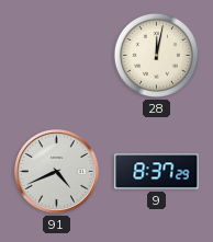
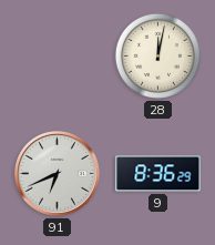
91: 4:41 -> 6:41
9: 8:37 -> 8:36
